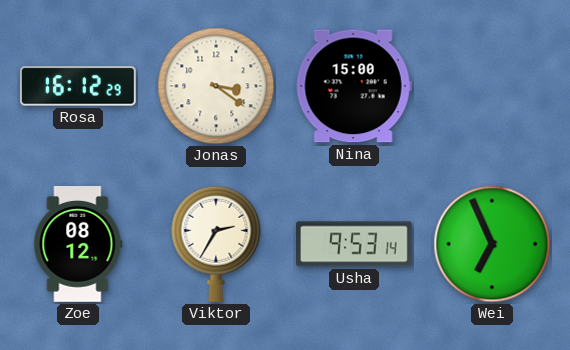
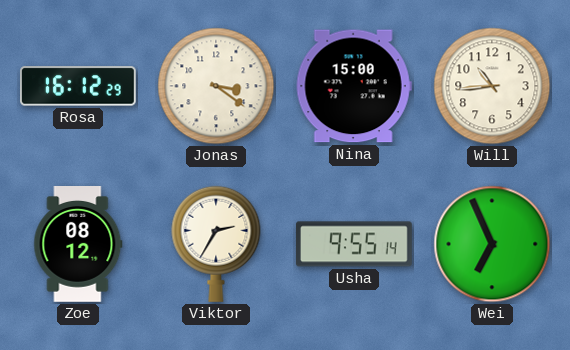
Will: none -> 10:44
Usha: 9:53 -> 9:55
